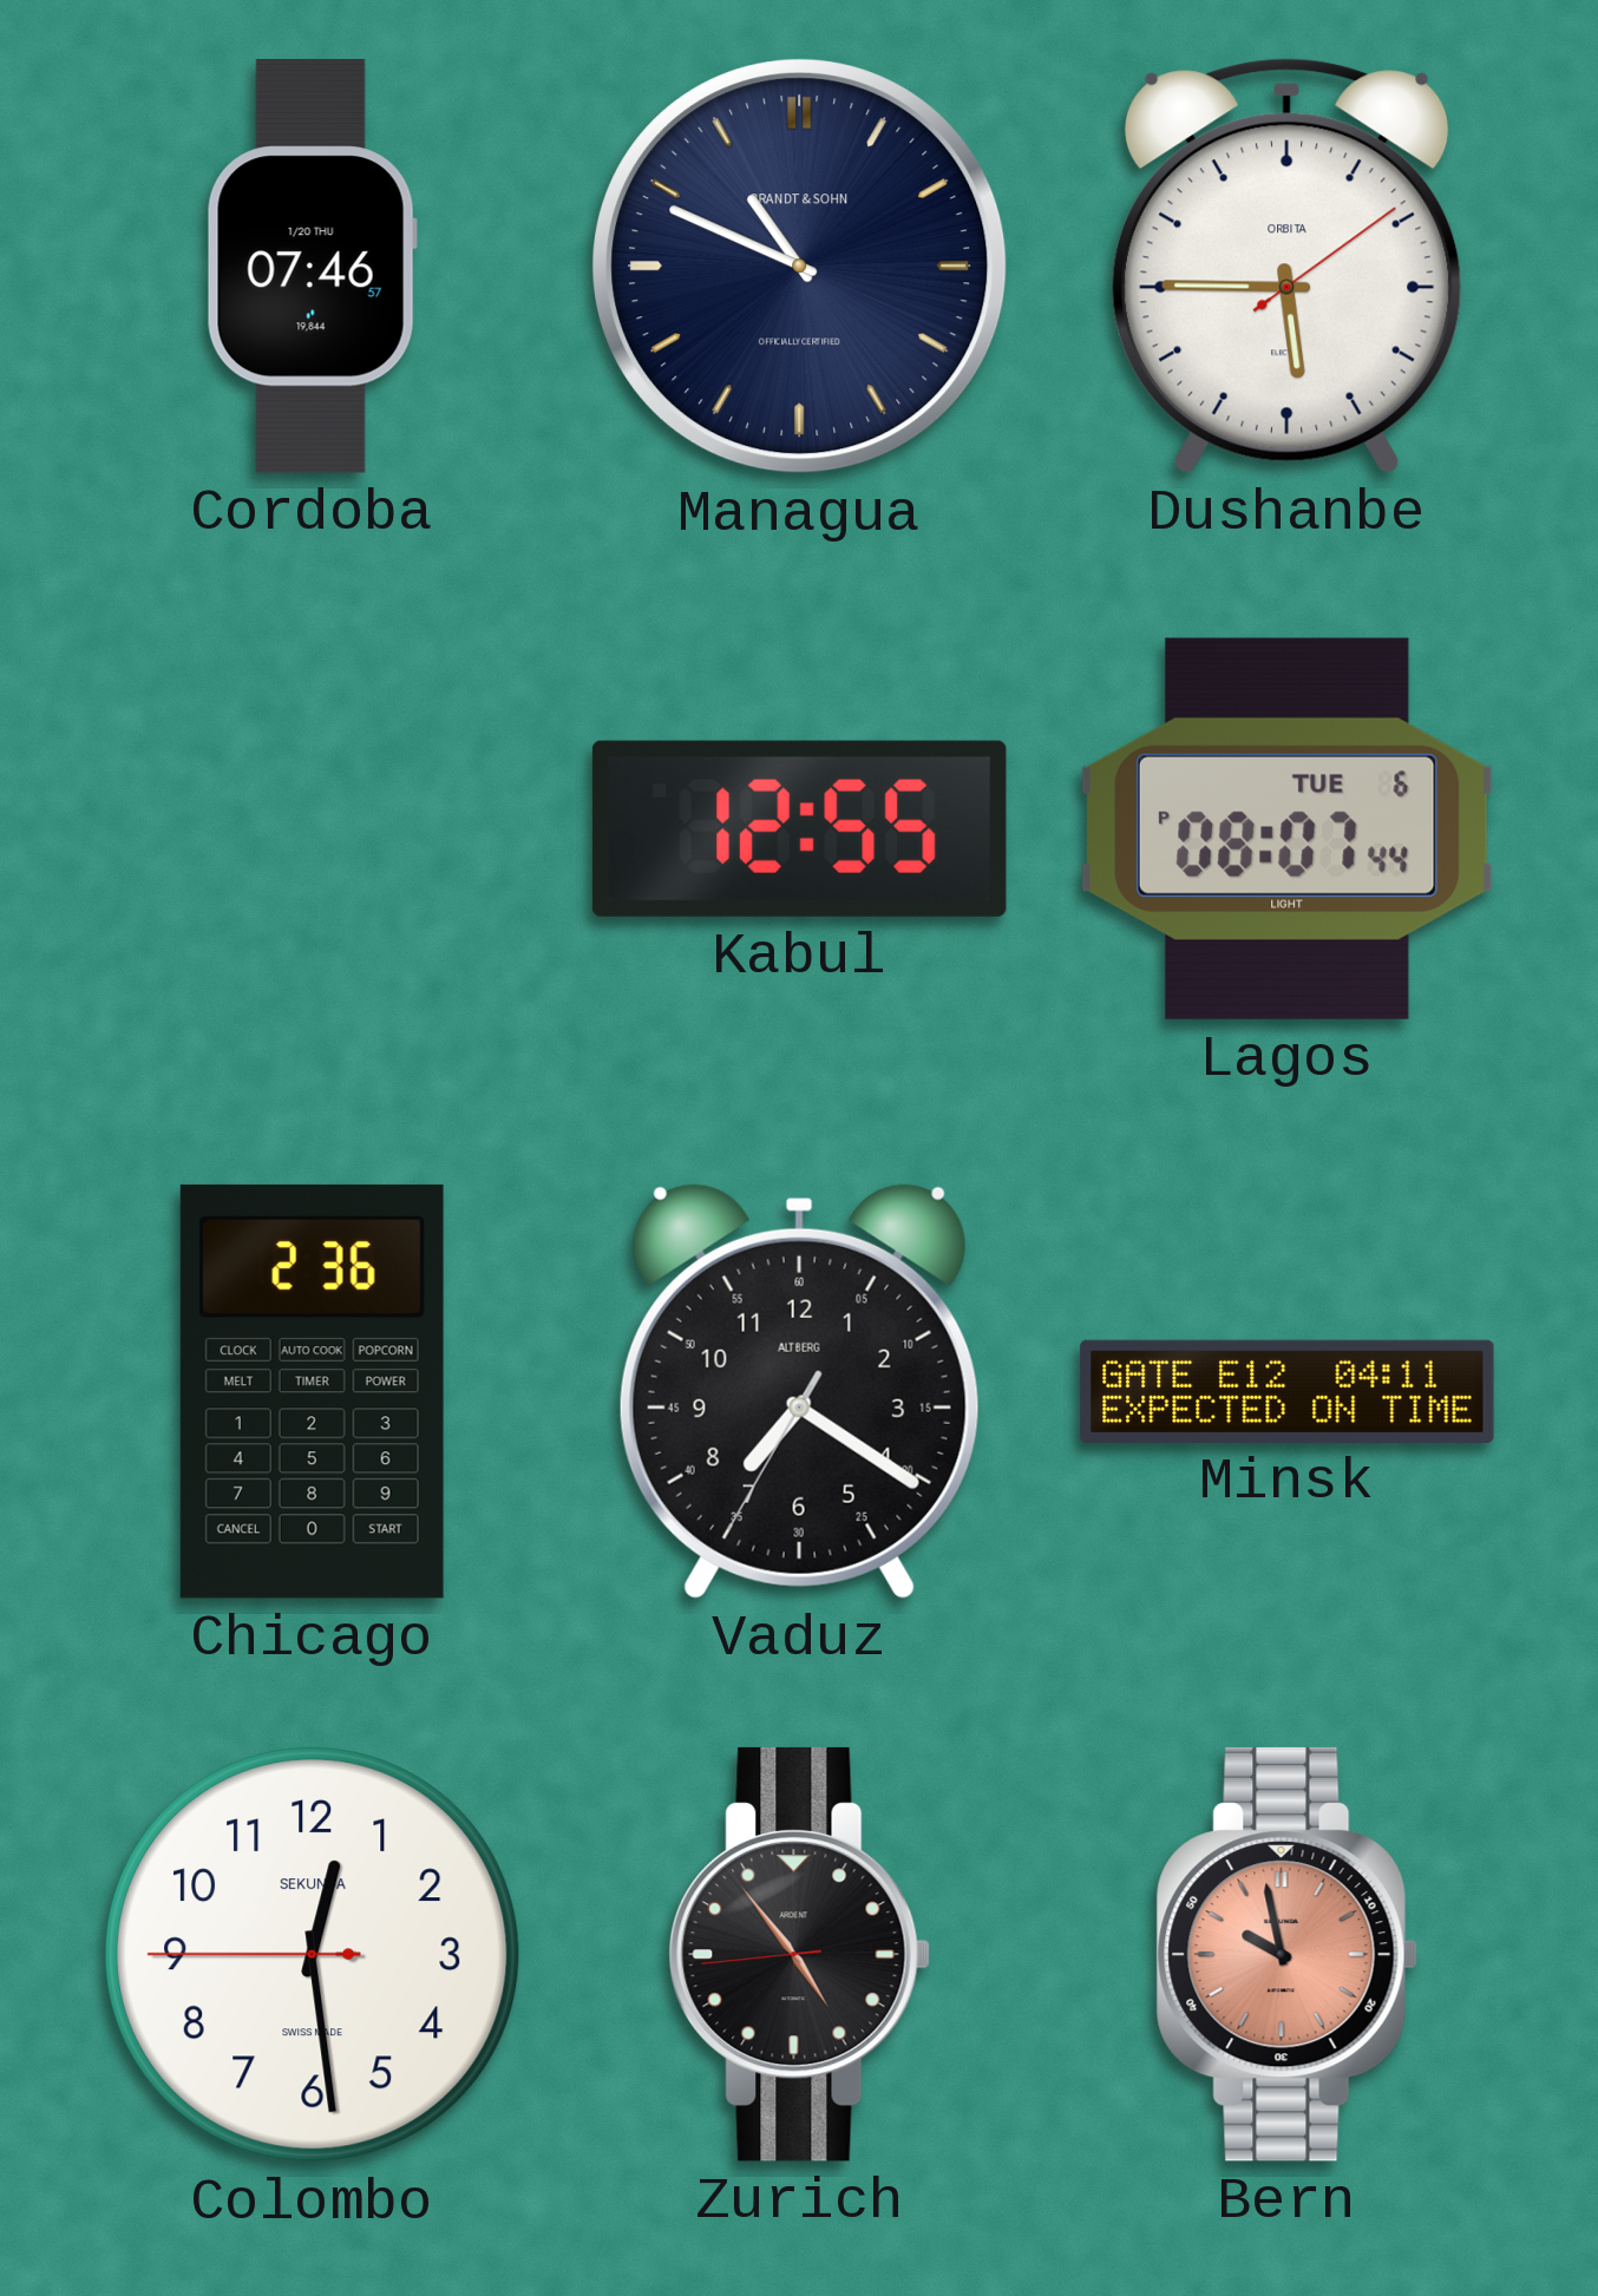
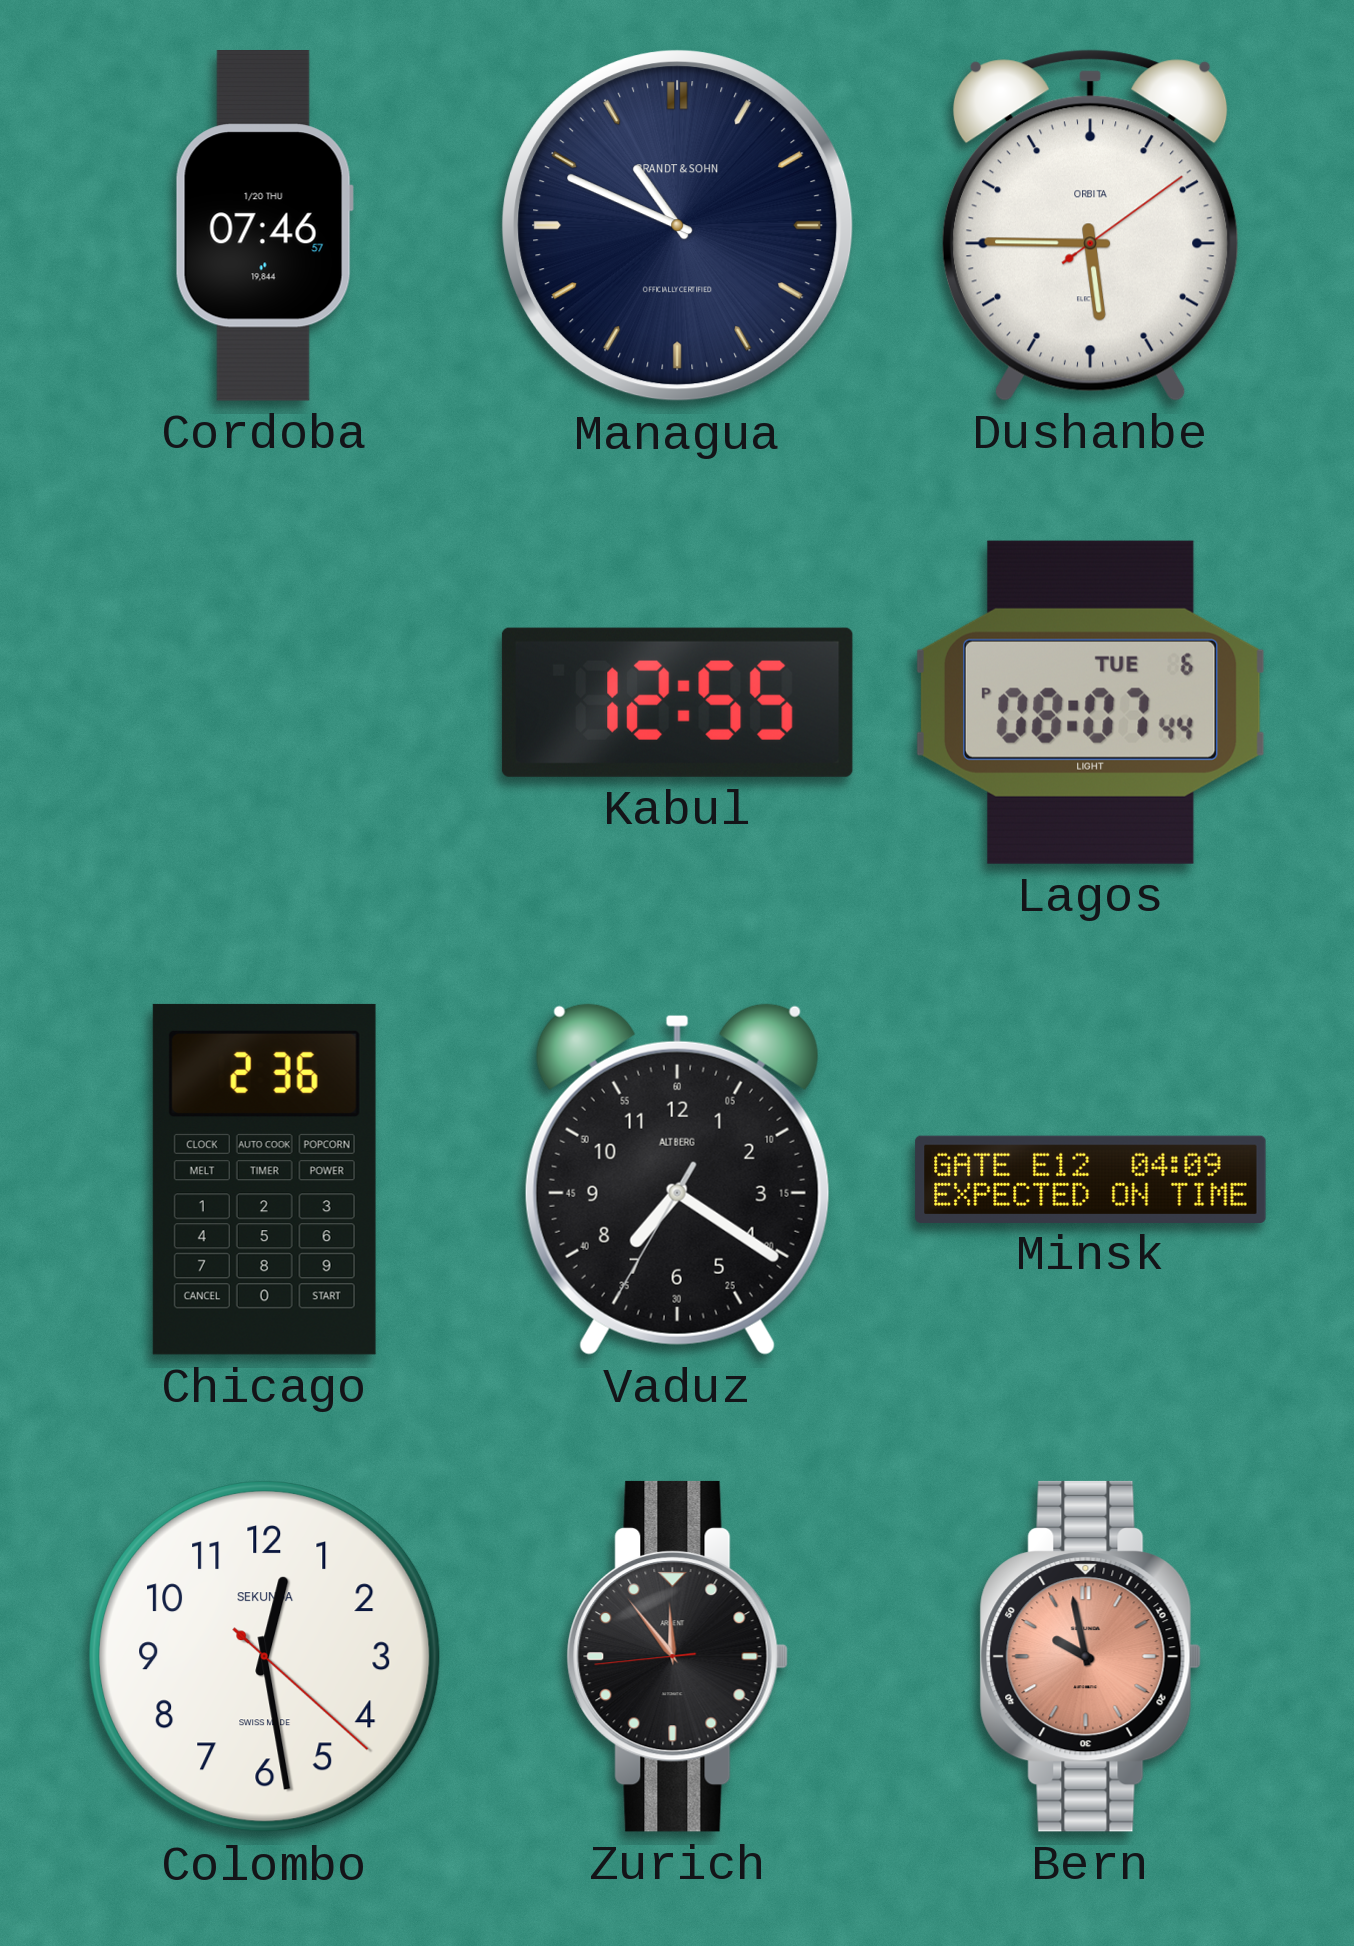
Minsk: 04:11 -> 04:09
Colombo: 12:28:45 -> 12:28:22
Zurich: 4:53 -> 11:53
